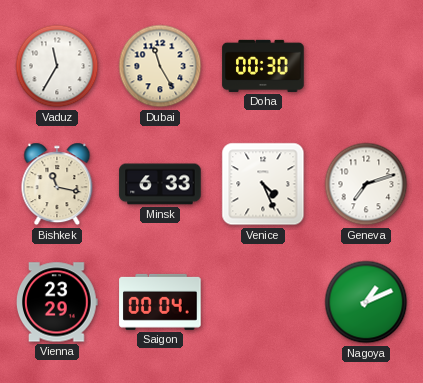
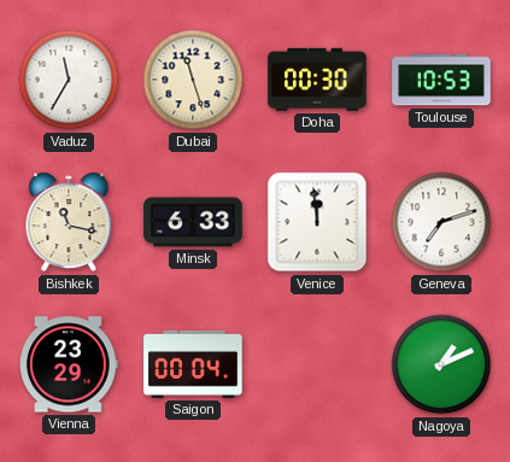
Dubai: 11:25 -> 11:27
Toulouse: none -> 10:53
Venice: 4:26 -> 11:59
